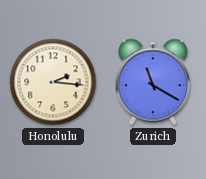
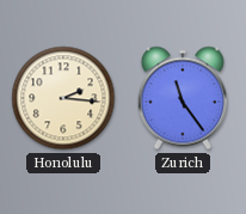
Zurich: 11:20 -> 11:24
